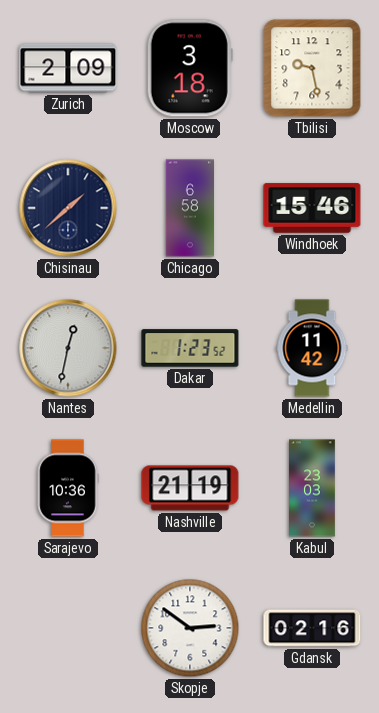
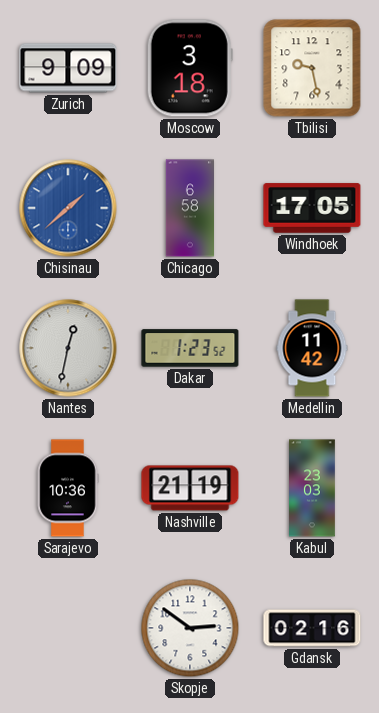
Zurich: 2:09 -> 9:09
Chisinau dial: navy -> blue
Windhoek: 15:46 -> 17:05
